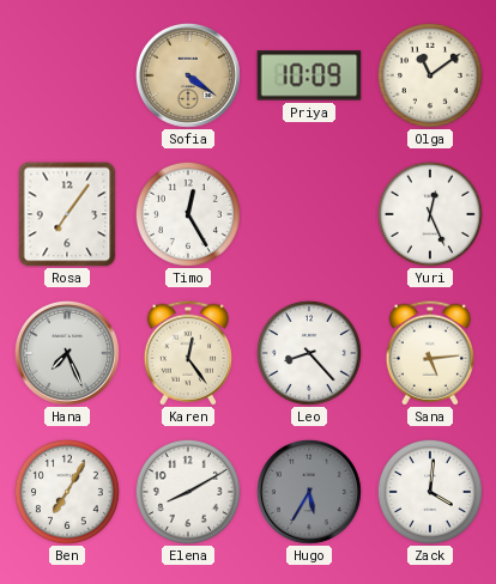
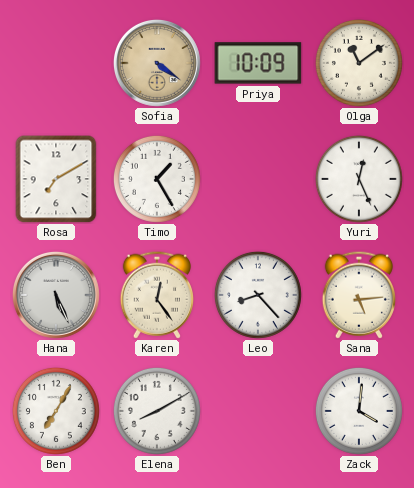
Rosa: 7:06 -> 7:10
Timo: 12:25 -> 1:25
Hana: 7:26 -> 5:26
Hugo: 5:35 -> none
